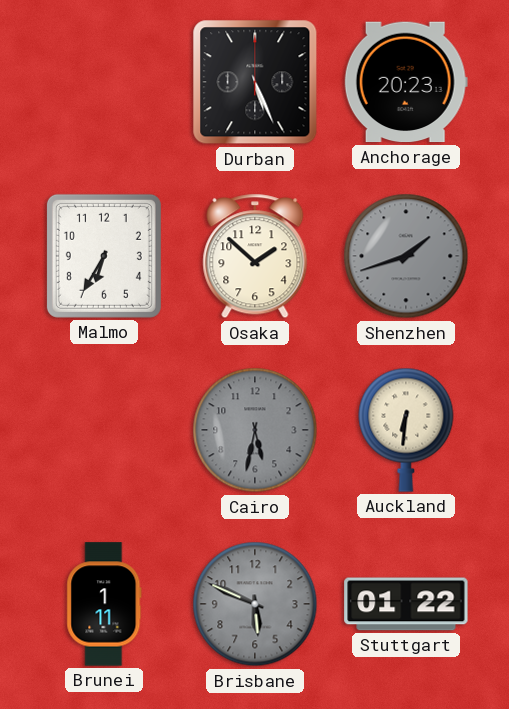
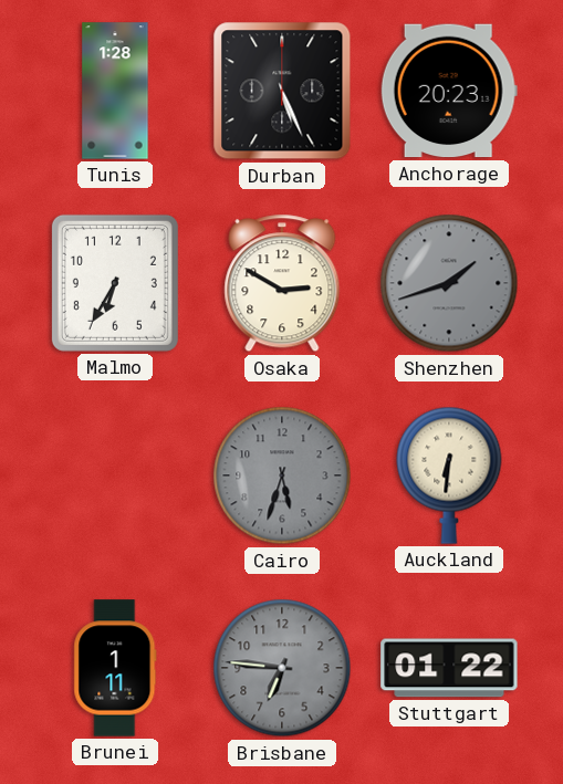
Tunis: none -> 1:28
Osaka: 1:52 -> 2:50
Cairo: 5:32 -> 5:33
Brisbane: 5:49 -> 6:46
